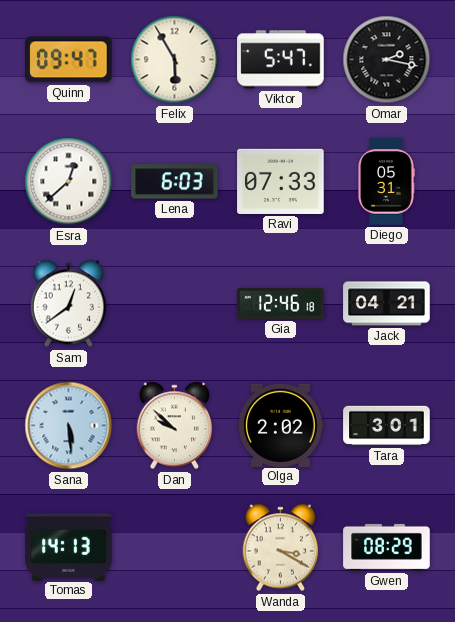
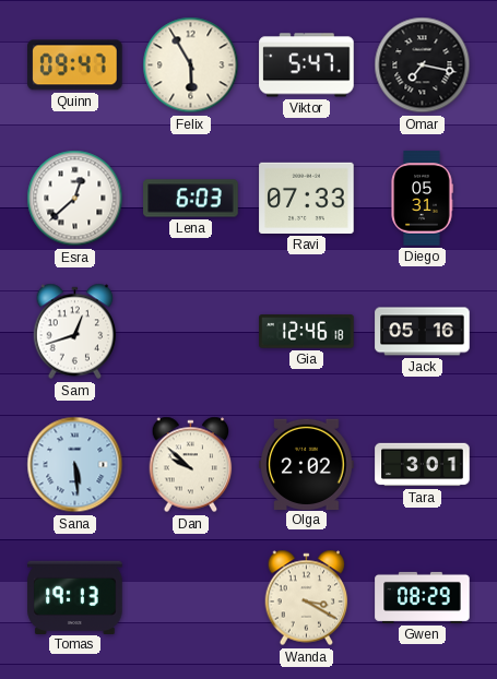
Omar: 2:17 -> 7:17
Sam: 12:39 -> 12:42
Jack: 04:21 -> 05:16
Tomas: 14:13 -> 19:13
